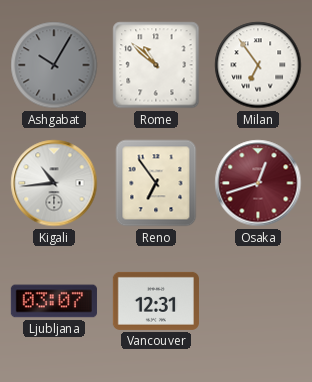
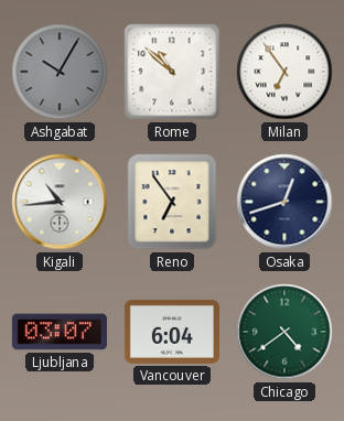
Osaka dial: burgundy -> navy
Vancouver: 12:31 -> 6:04
Chicago: none -> 4:39
